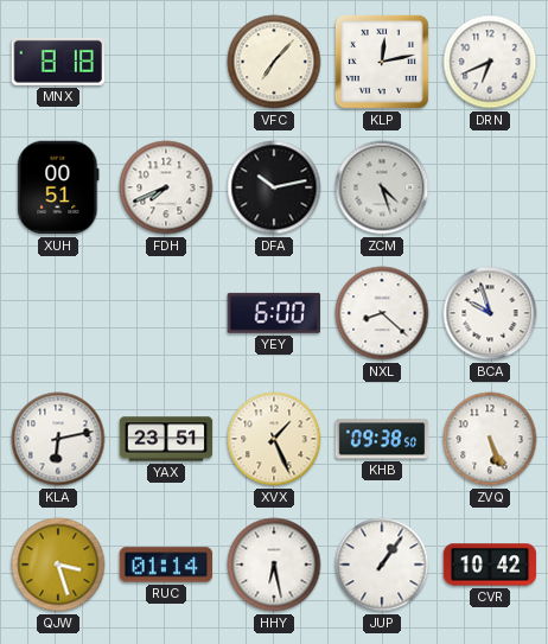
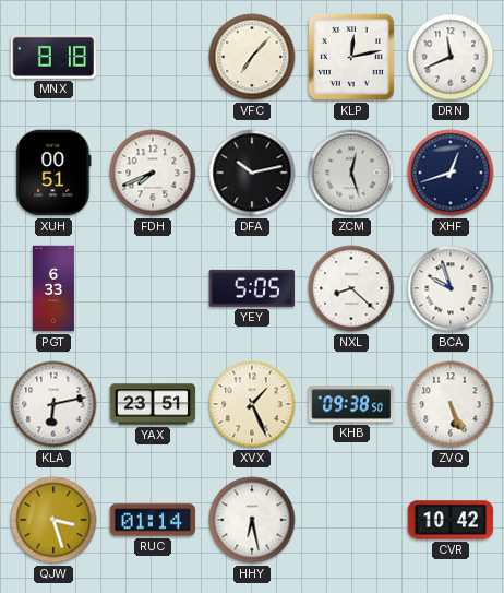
DRN: 6:41 -> 11:41
ZCM: 4:27 -> 12:27
XHF: none -> 12:42
PGT: none -> 6:33
YEY: 6:00 -> 5:05
JUP: 1:06 -> none
